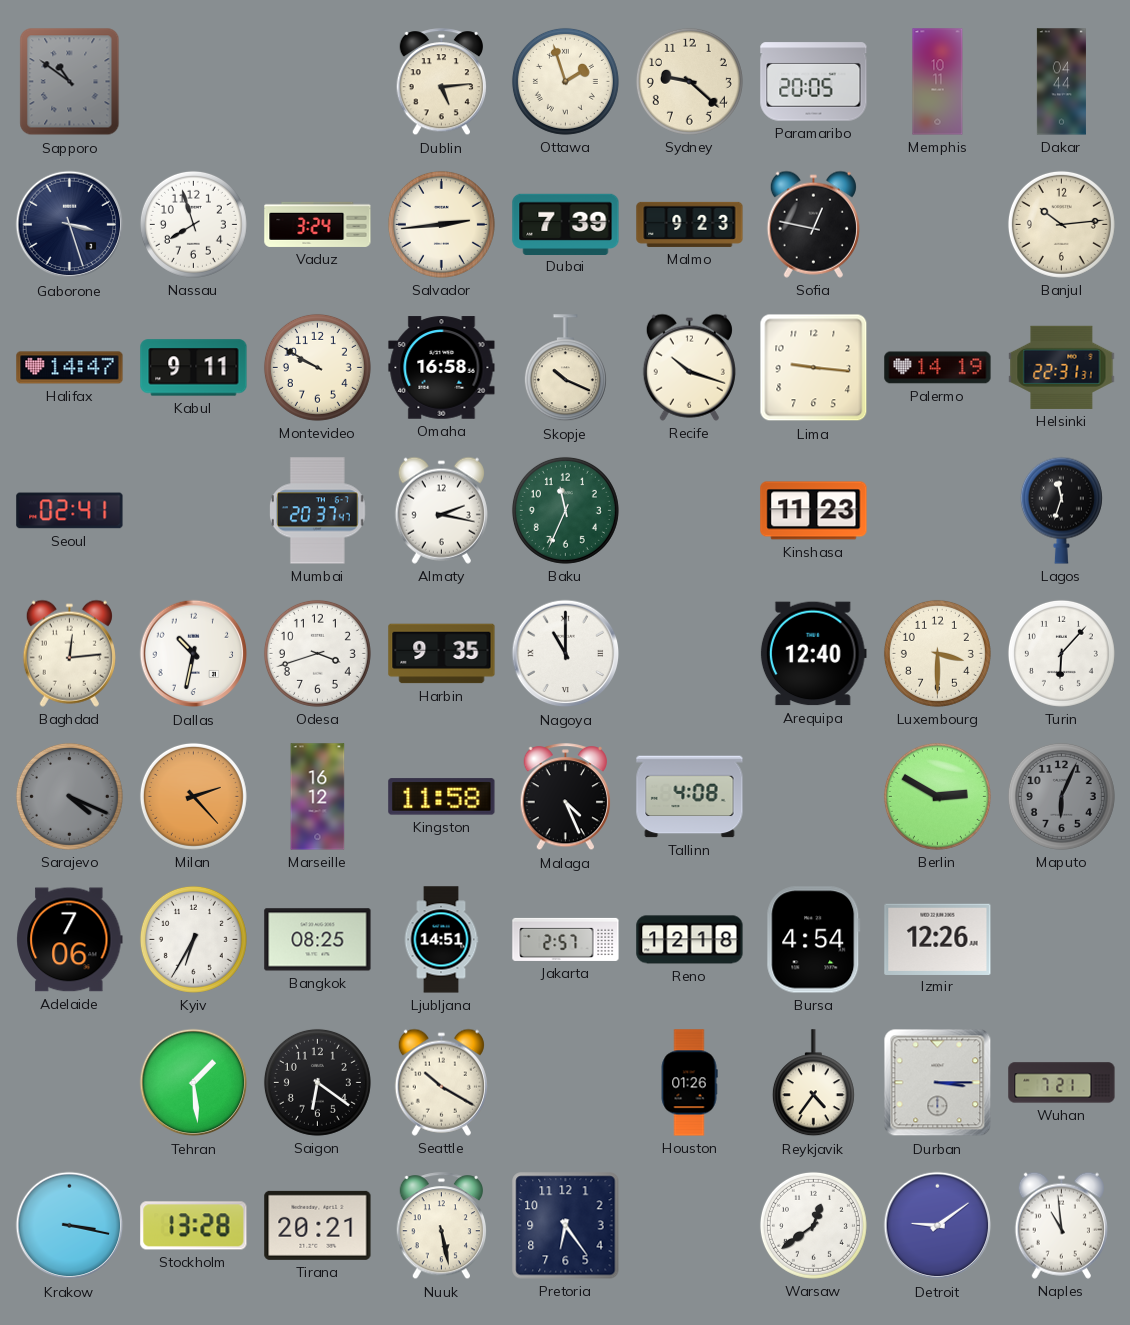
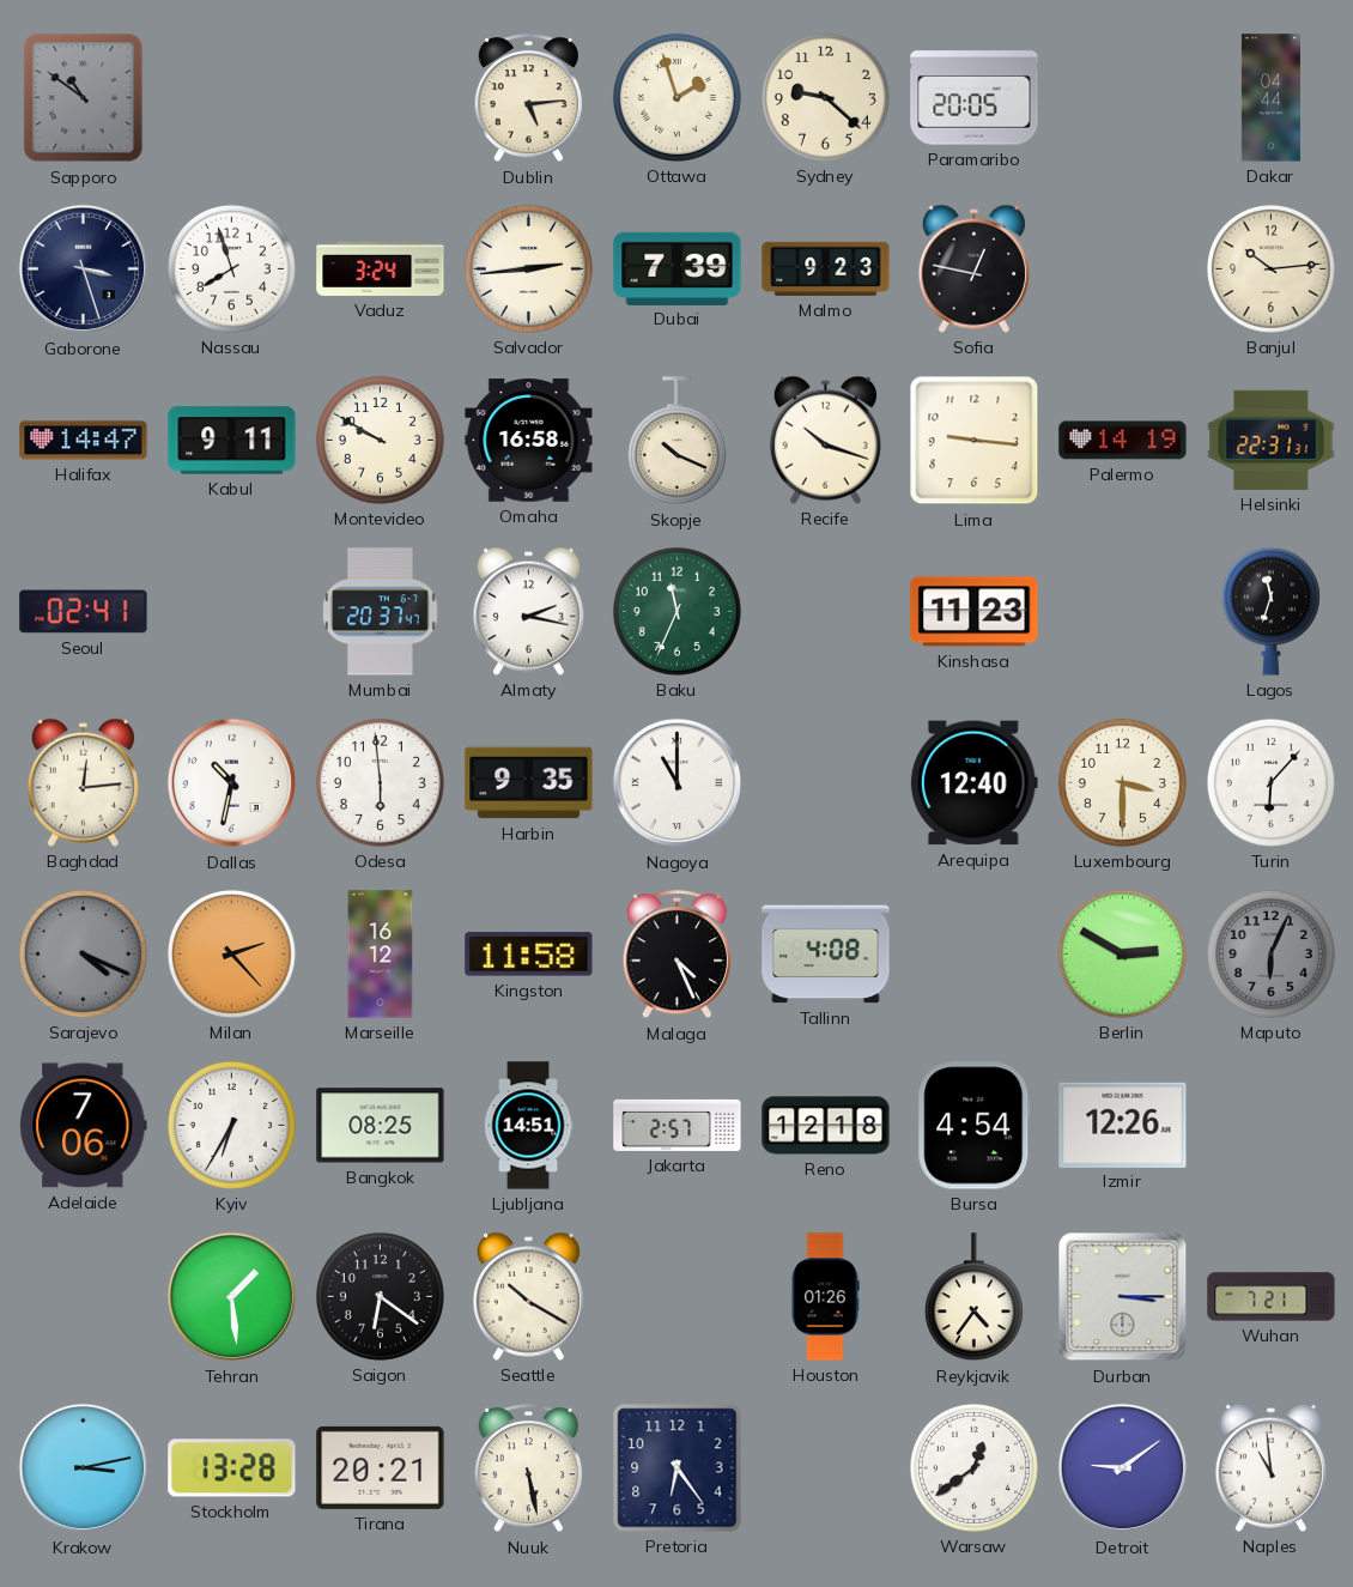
Memphis: 10:11 -> none
Odesa: 3:42 -> 5:59
Krakow: 3:17 -> 3:13
